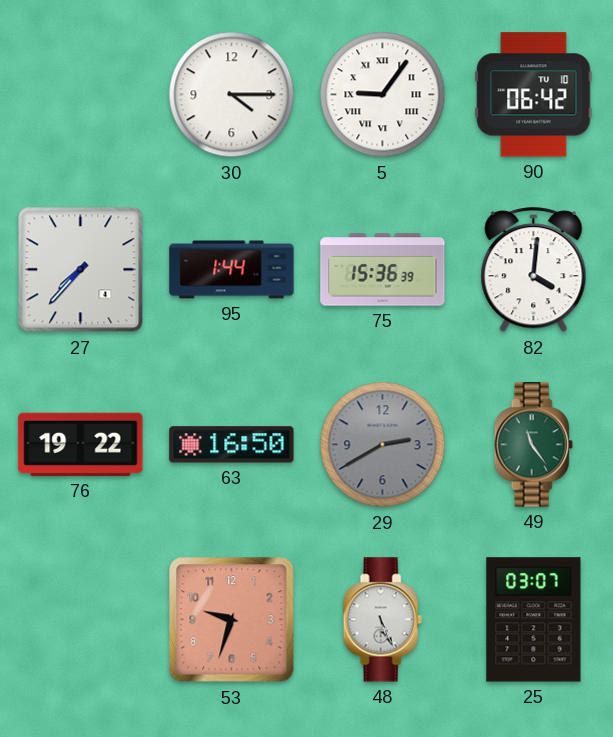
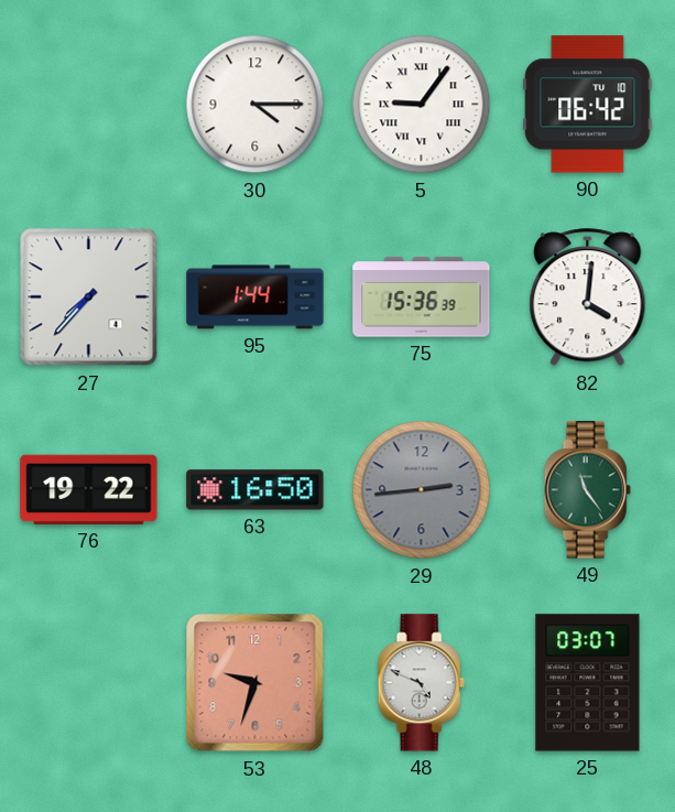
29: 2:40 -> 2:44
48: 5:26 -> 4:49
